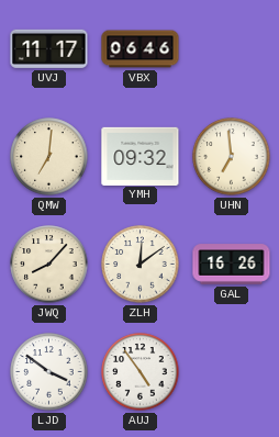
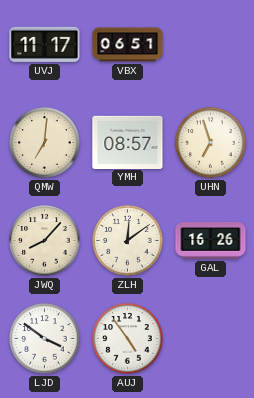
VBX: 06:46 -> 06:51
YMH: 09:32 -> 08:57
UHN: 6:59 -> 6:57
